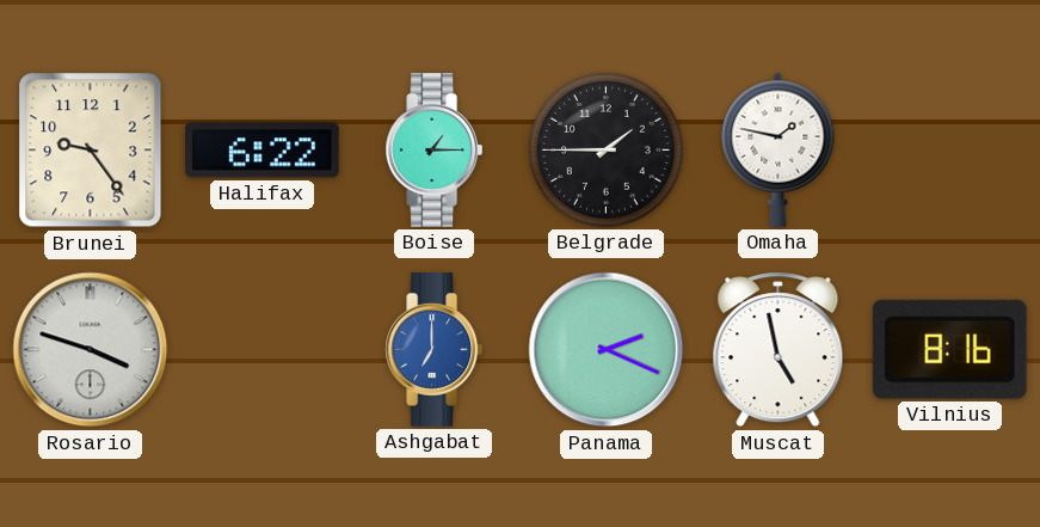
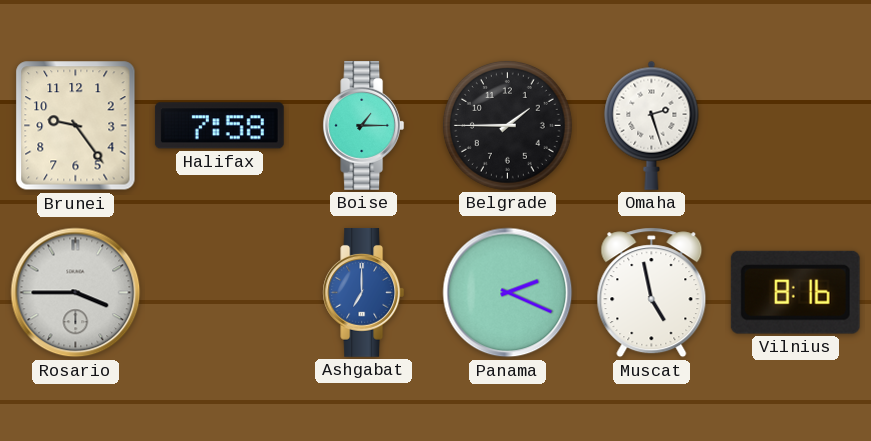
Halifax: 6:22 -> 7:58
Omaha: 1:47 -> 2:27
Rosario: 3:48 -> 3:45
